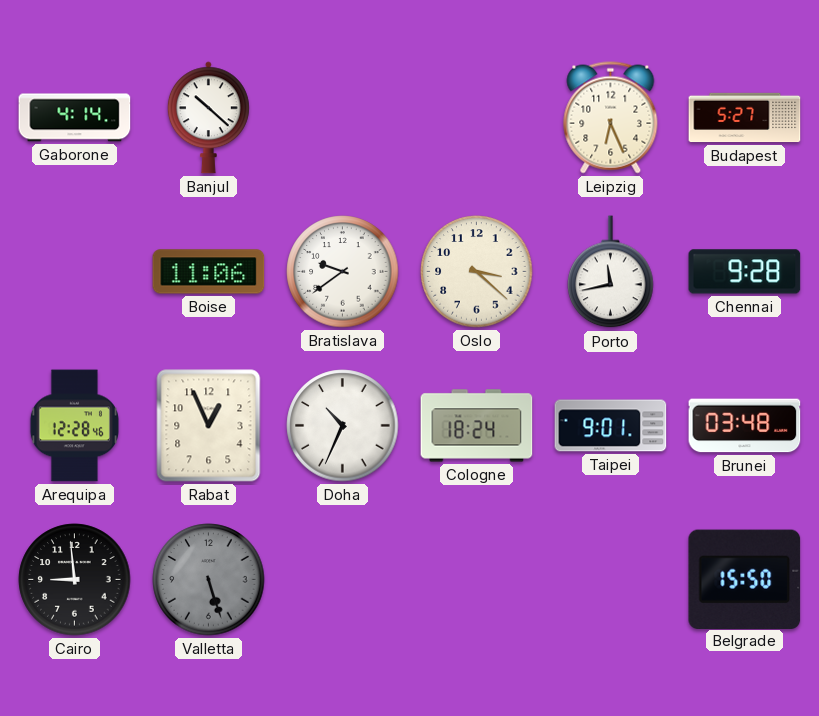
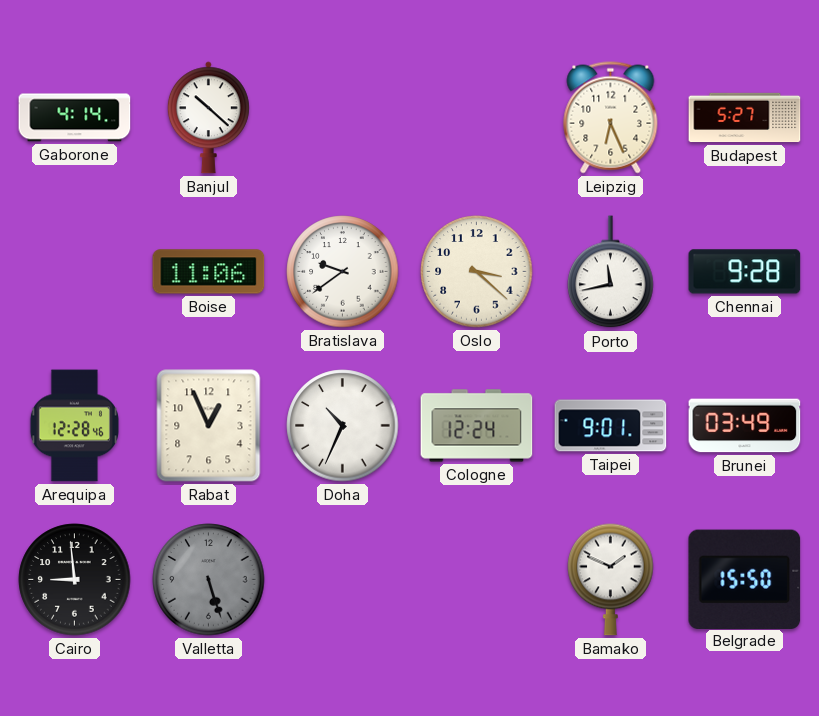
Cologne: 18:24 -> 12:24
Brunei: 03:48 -> 03:49
Bamako: none -> 1:49
